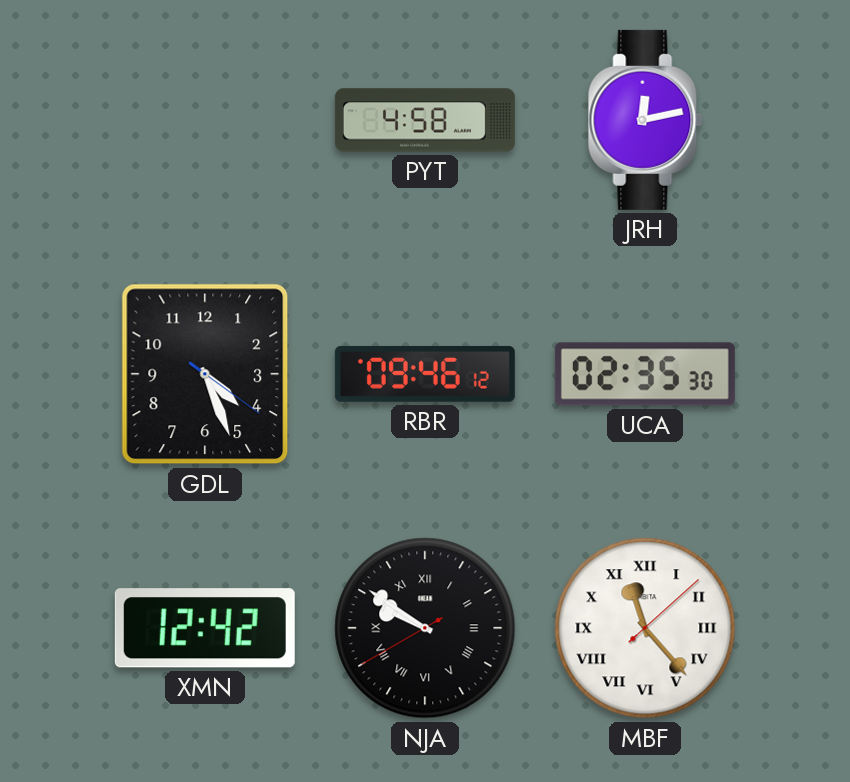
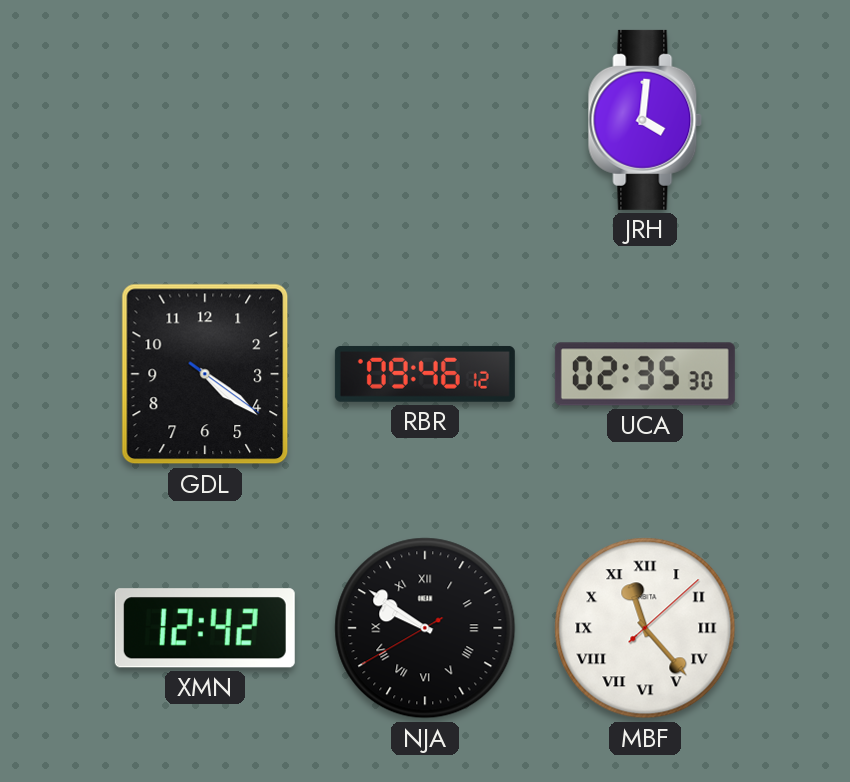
PYT: 4:58 -> none
JRH: 12:13 -> 4:01
GDL: 4:26 -> 4:21
